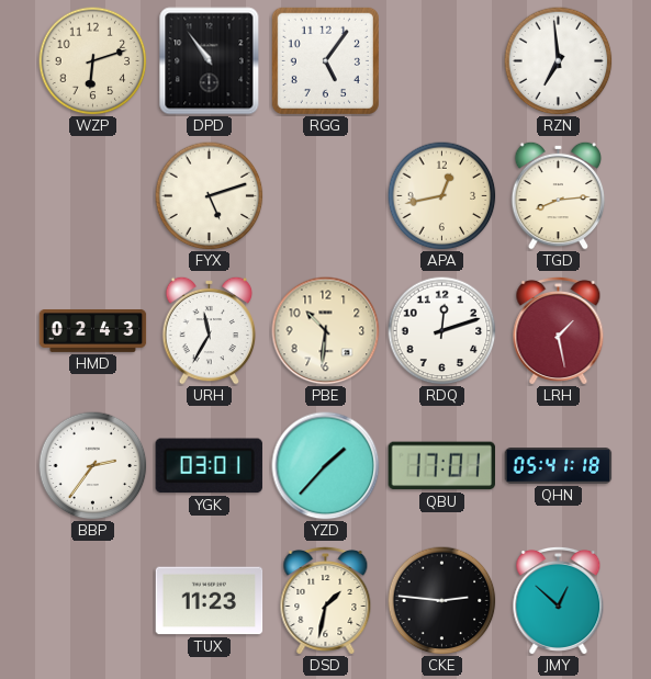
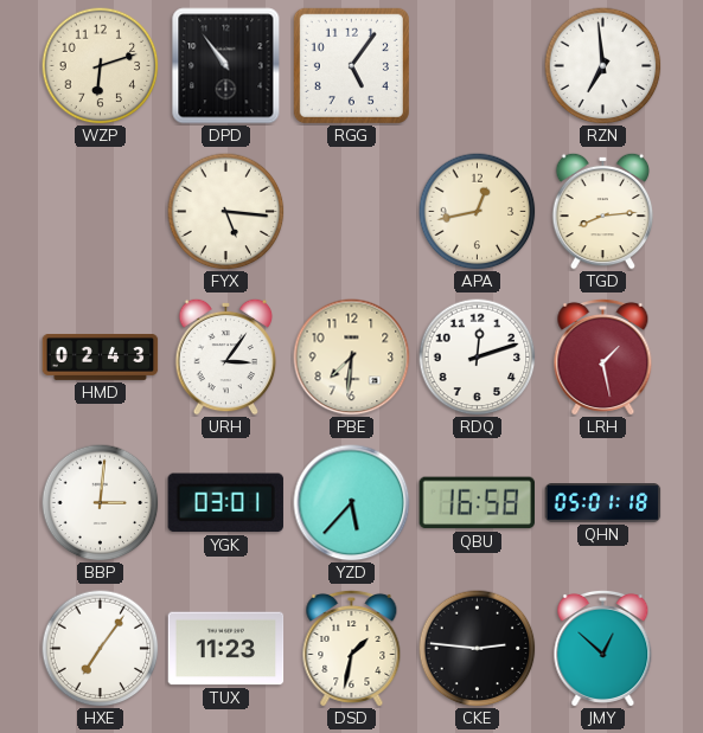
FYX: 5:12 -> 5:16
URH: 11:35 -> 3:06
PBE: 10:31 -> 7:31
BBP: 2:36 -> 3:01
YZD: 1:37 -> 5:37
QBU: 17:01 -> 16:58
QHN: 05:41 -> 05:01
HXE: none -> 7:06
